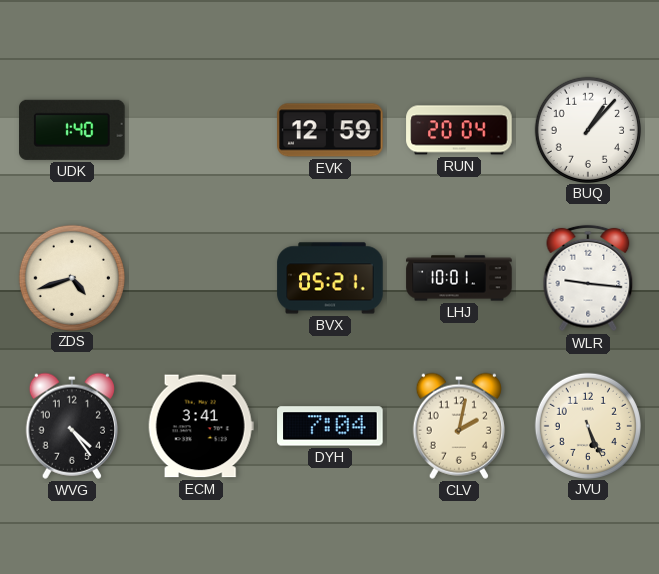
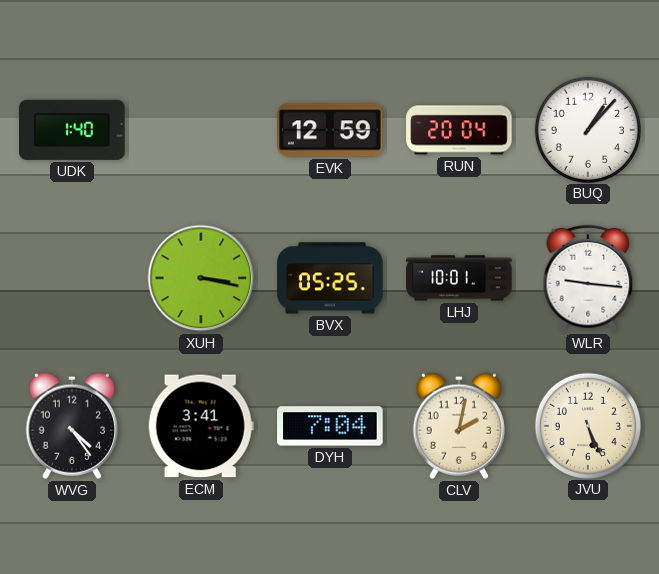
ZDS: 4:42 -> none
XUH: none -> 3:17
BVX: 05:21 -> 05:25
